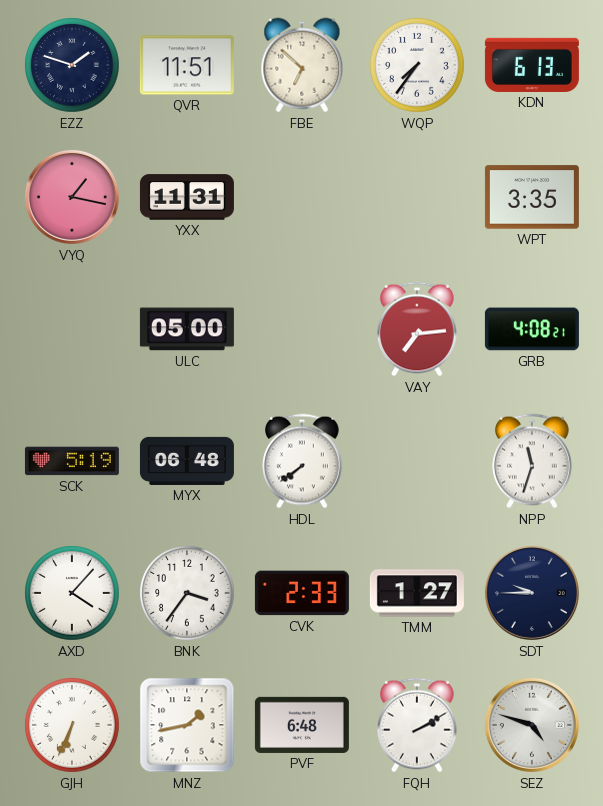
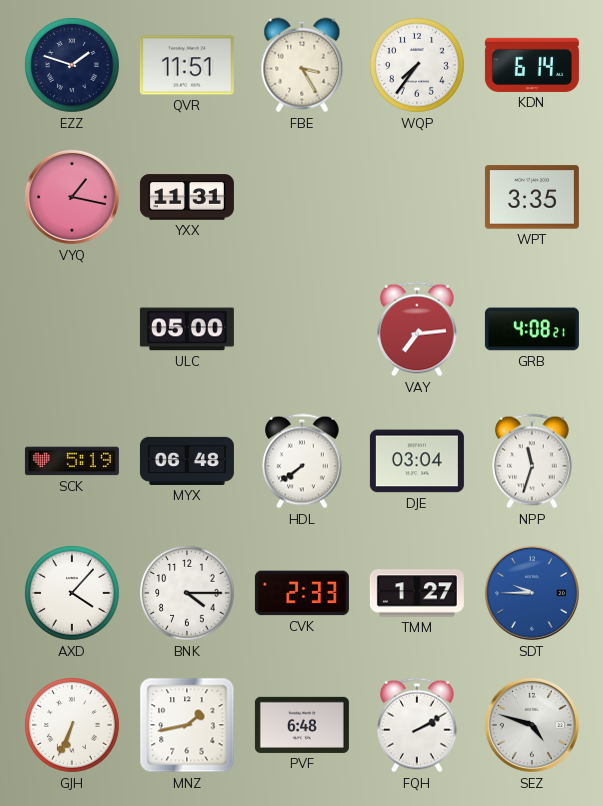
FBE: 6:52 -> 3:25
KDN: 6:13 -> 6:14
DJE: none -> 03:04
BNK: 3:36 -> 4:15
SDT dial: navy -> blue
